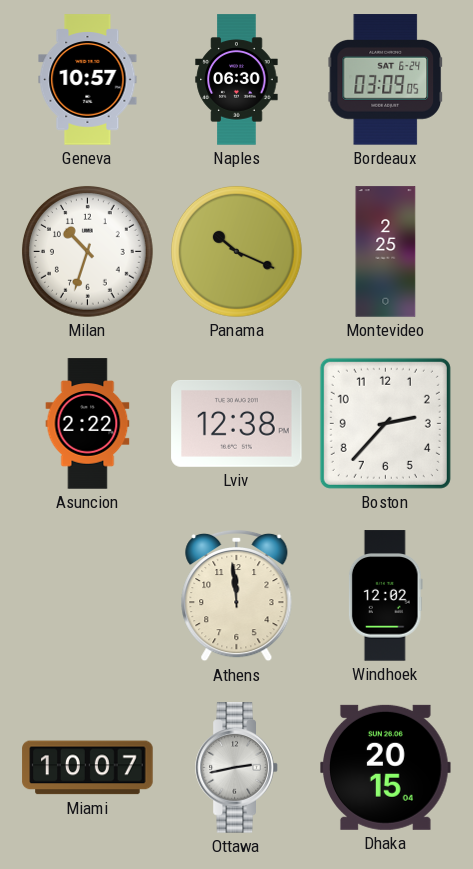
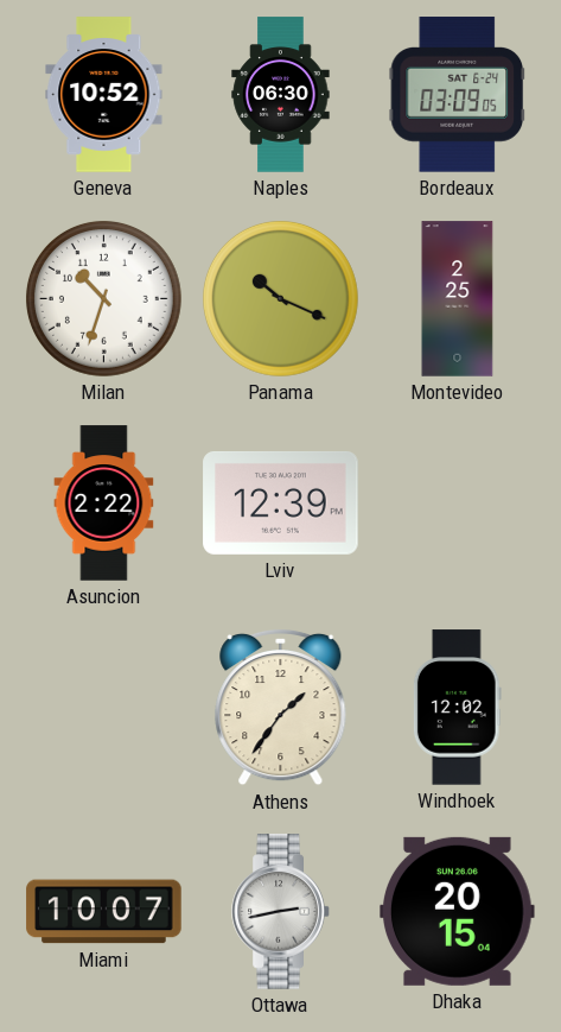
Geneva: 10:57 -> 10:52
Lviv: 12:38 -> 12:39
Boston: 2:37 -> none
Athens: 11:59 -> 1:36
